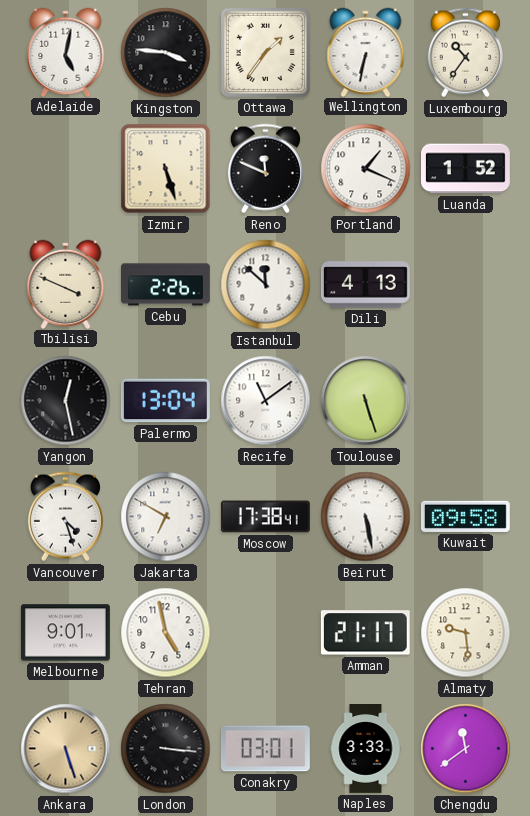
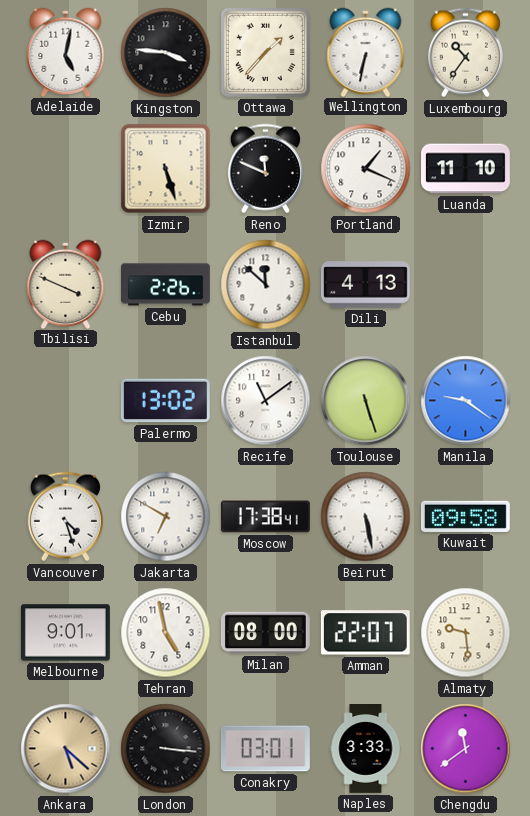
Ottawa: 1:36 -> 1:37
Luanda: 1:52 -> 11:10
Yangon: 12:28 -> none
Palermo: 13:04 -> 13:02
Manila: none -> 9:21
Milan: none -> 08:00
Amman: 21:17 -> 22:07
Ankara: 5:27 -> 5:22
